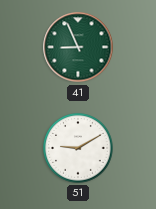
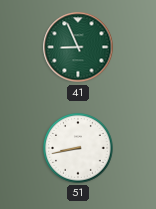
51: 9:10 -> 8:43
